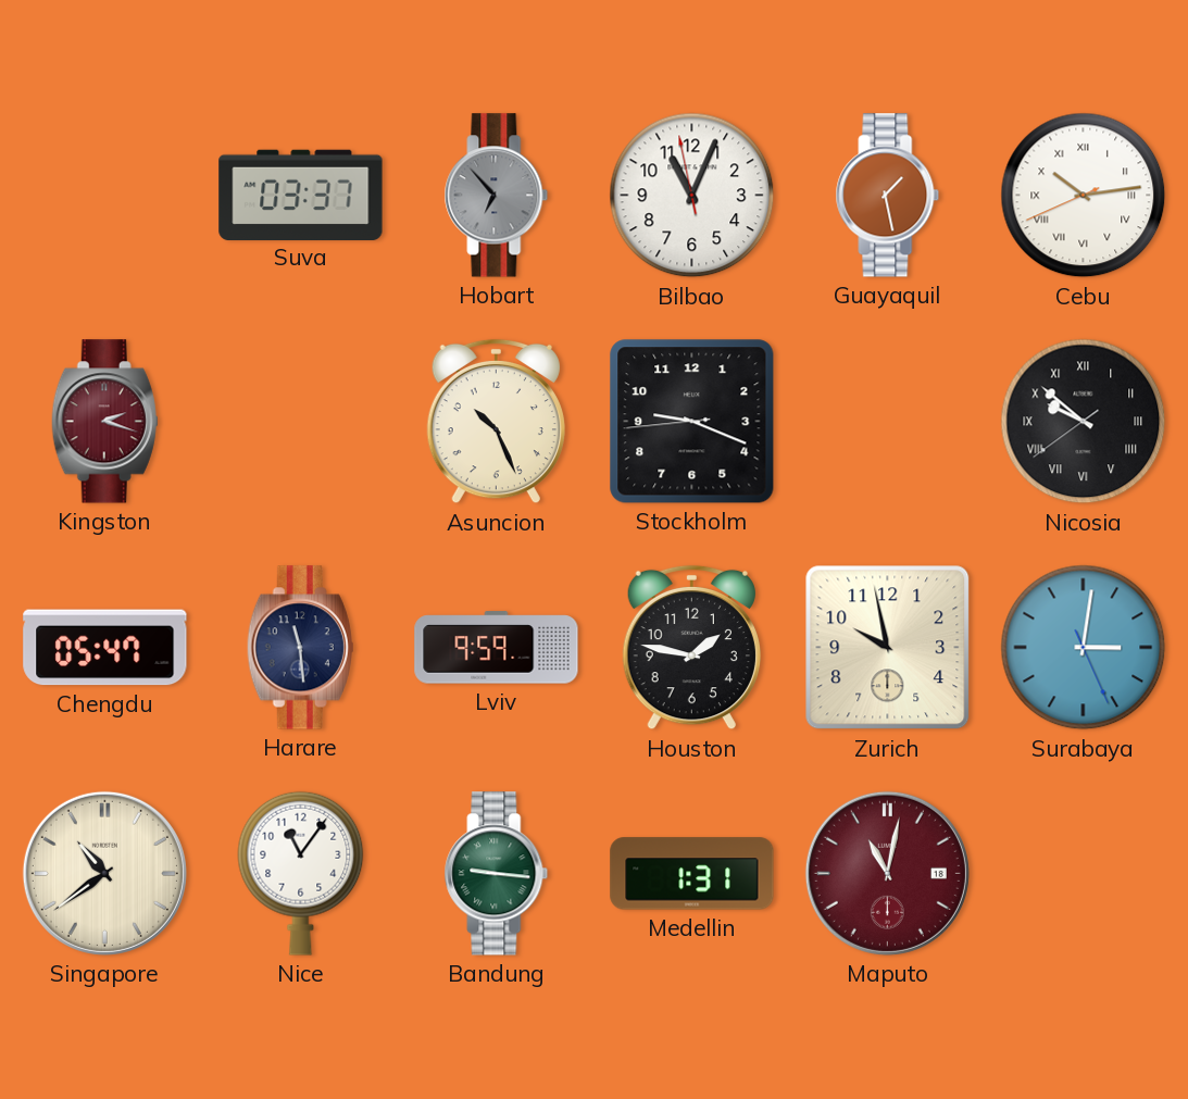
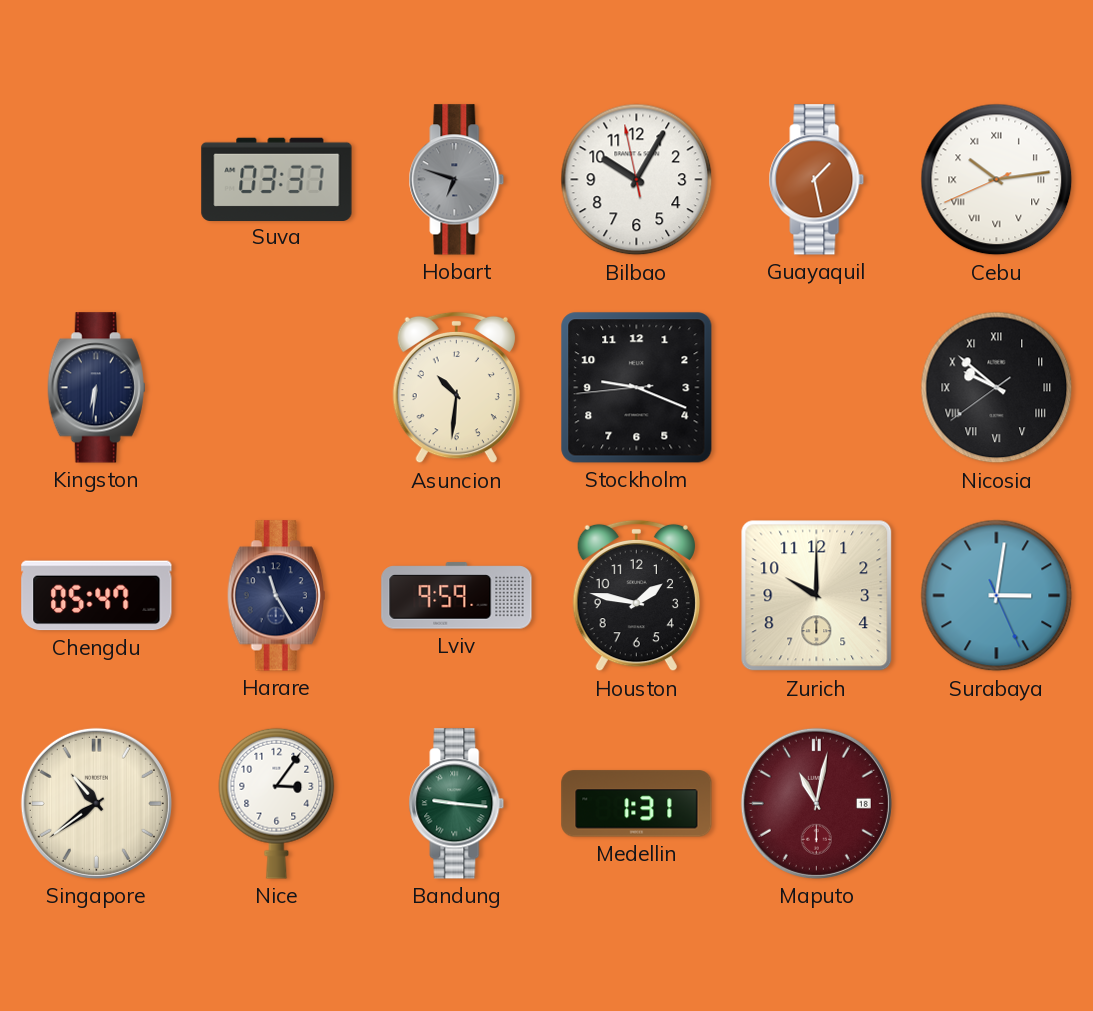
Hobart: 6:53 -> 6:48
Bilbao: 11:03 -> 10:04
Kingston: 2:18 -> 6:31
Kingston dial: burgundy -> navy
Asuncion: 10:26 -> 10:31
Harare: 11:29 -> 11:25
Zurich: 9:58 -> 10:00
Nice: 11:06 -> 3:06
